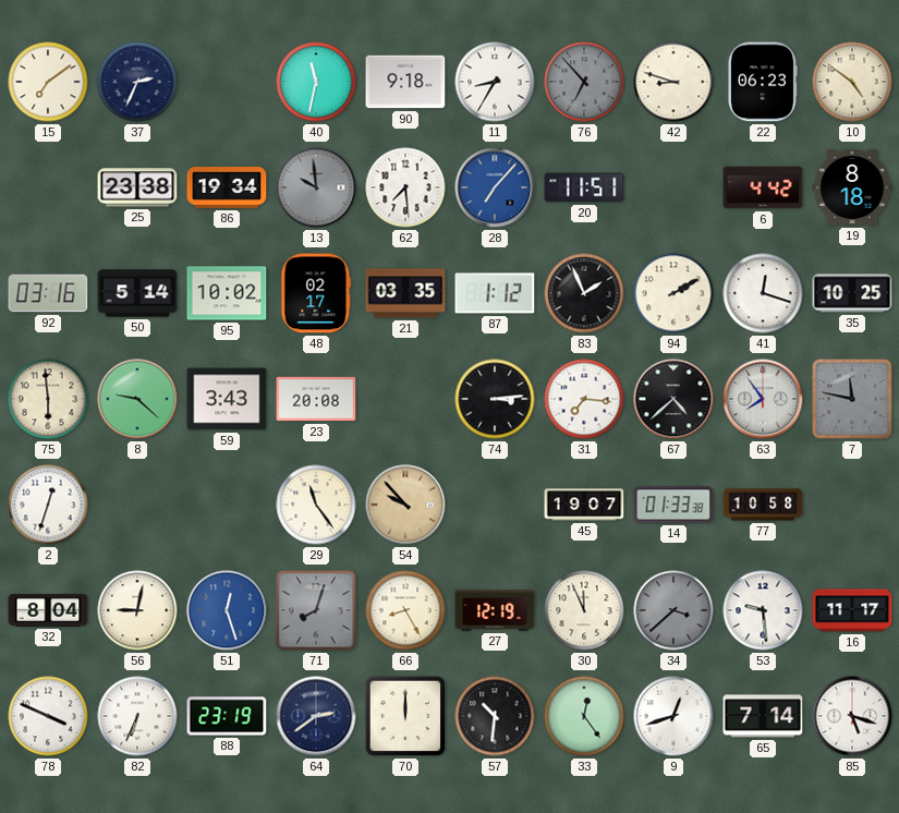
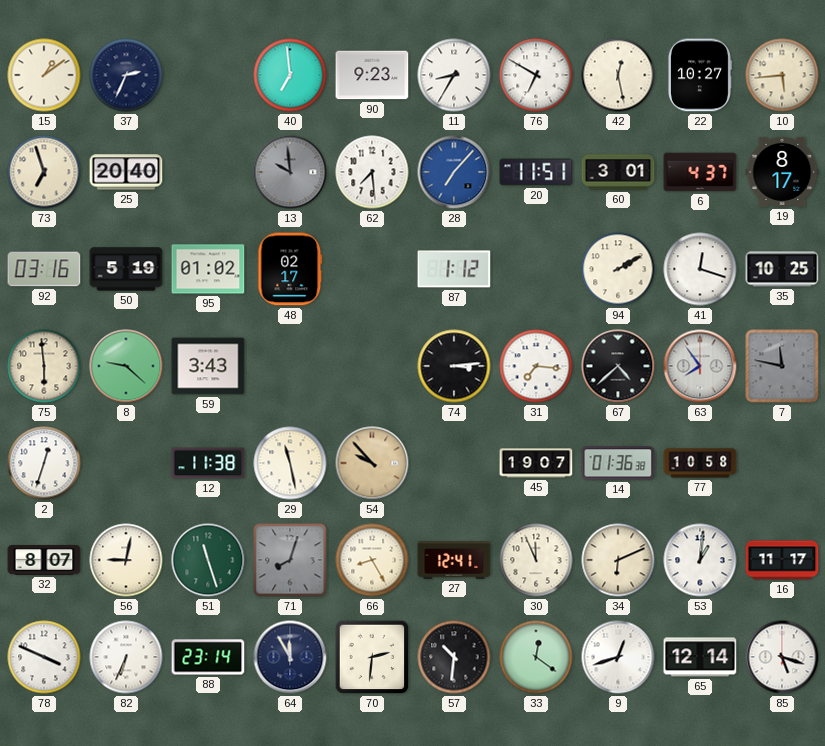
15: 7:09 -> 1:09
40: 11:32 -> 6:59
90: 9:18 -> 9:23
76: 6:53 -> 6:50
76 dial: grey -> white
42: 8:48 -> 12:28
22: 06:23 -> 10:27
10: 4:51 -> 5:44
73: none -> 6:57
25: 23:38 -> 20:40
86: 19:34 -> none
60: none -> 3:01
6: 4:42 -> 4:37
19: 8:18 -> 8:17
50: 5:14 -> 5:19
95: 10:02 -> 01:02
21: 03:35 -> none
83: 1:56 -> none
23: 20:08 -> none
12: none -> 11:38
29: 11:24 -> 11:28
14: 01:33 -> 01:36
32: 8:04 -> 8:07
51: 12:27 -> 11:27
51 dial: blue -> green
27: 12:19 -> 12:41
34: 3:38 -> 6:11
34 dial: grey -> cream
53: 9:29 -> 1:01
88: 23:19 -> 23:14
64: 2:39 -> 11:55
70: 12:00 -> 2:31
33: 12:24 -> 12:21
65: 7:14 -> 12:14
